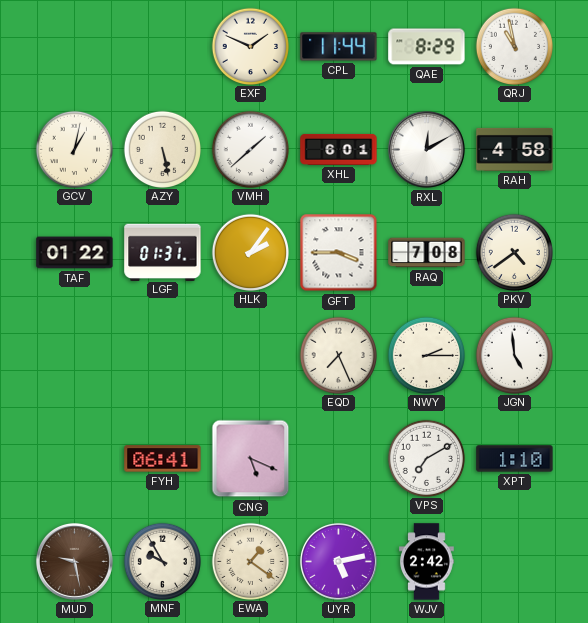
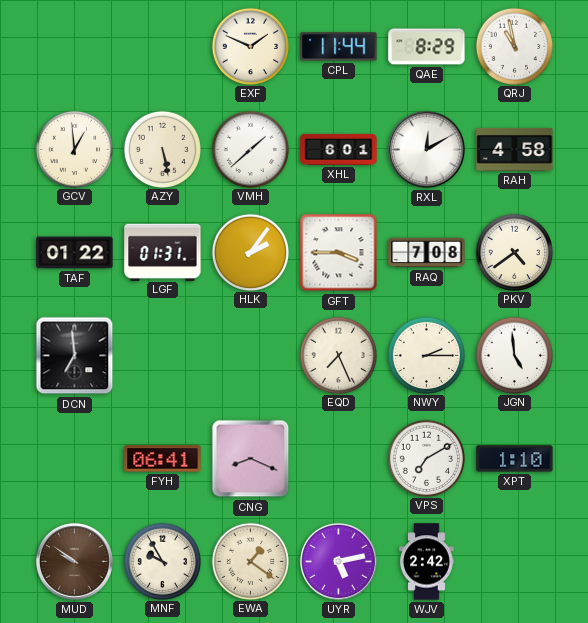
GCV: 1:02 -> 12:59
DCN: none -> 6:59
CNG: 5:19 -> 8:19
MUD: 9:28 -> 9:51
